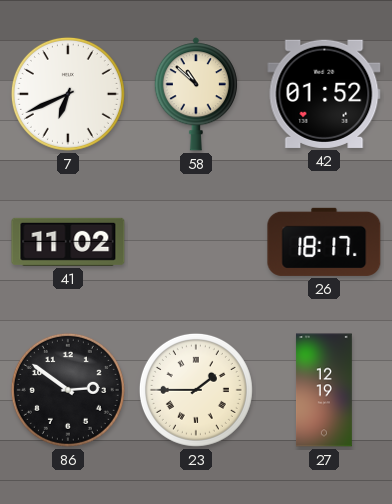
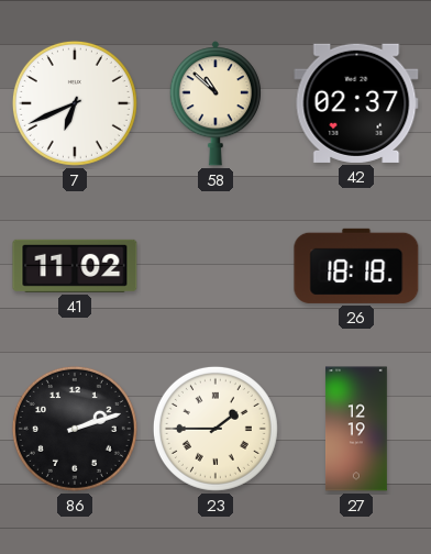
42: 01:52 -> 02:37
26: 18:17 -> 18:18
86: 2:51 -> 2:12
